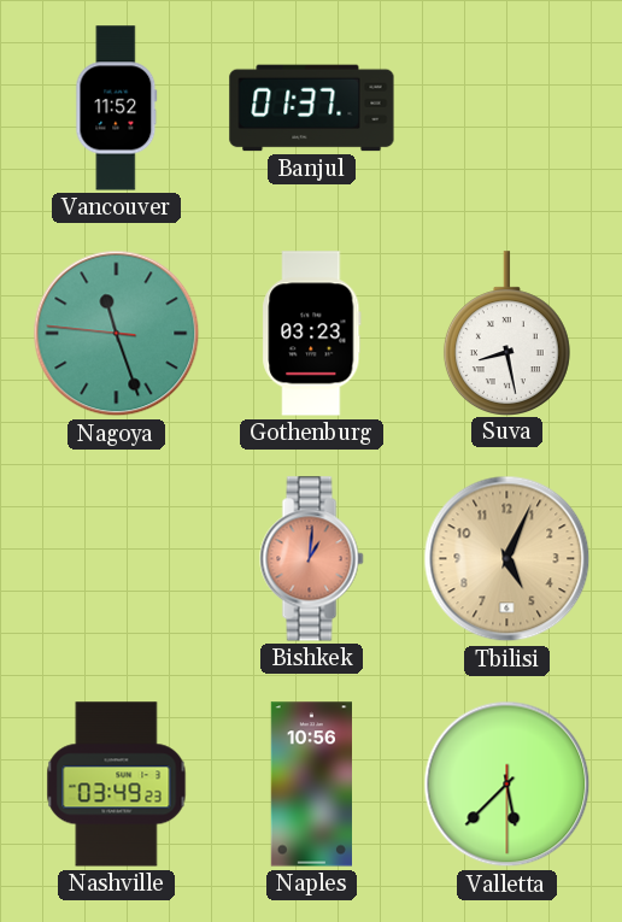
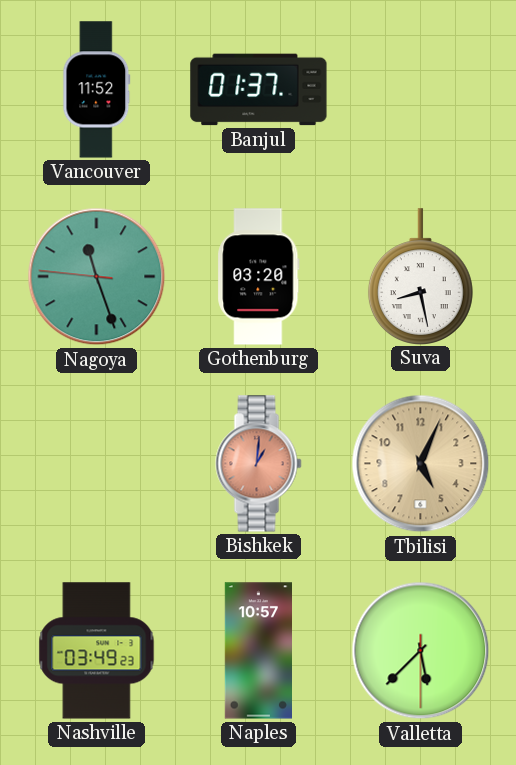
Gothenburg: 03:23 -> 03:20
Naples: 10:56 -> 10:57
